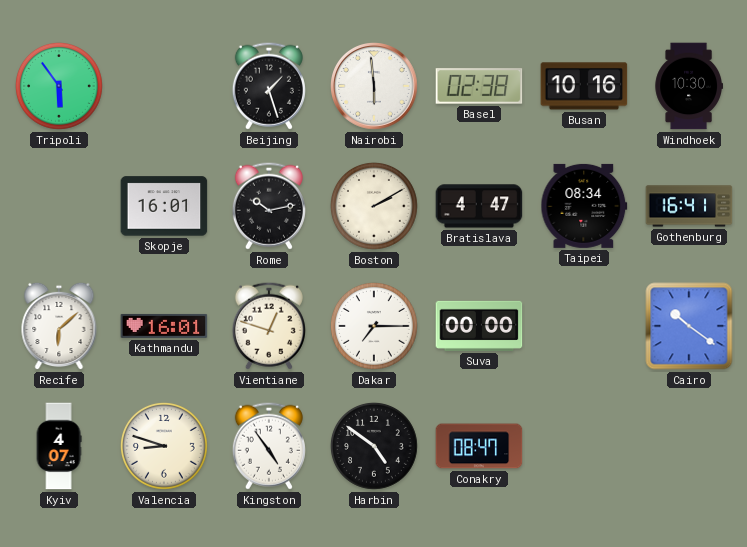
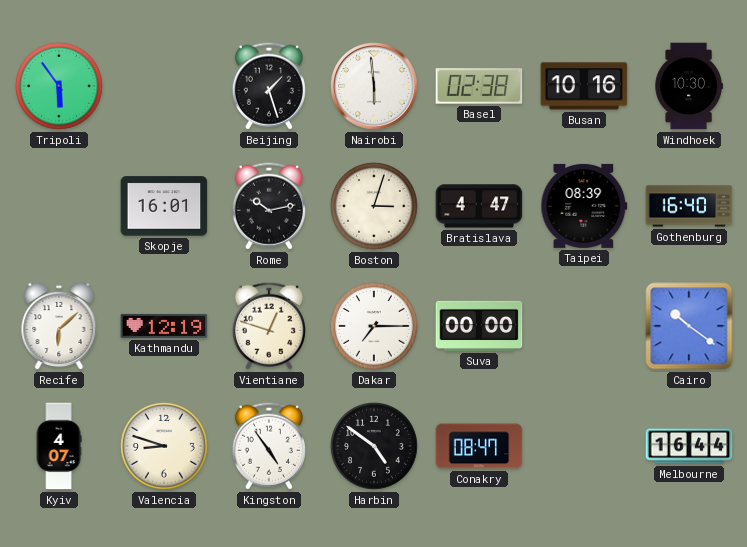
Boston: 2:10 -> 3:03
Taipei: 08:34 -> 08:39
Gothenburg: 16:41 -> 16:40
Kathmandu: 16:01 -> 12:19
Melbourne: none -> 16:44
